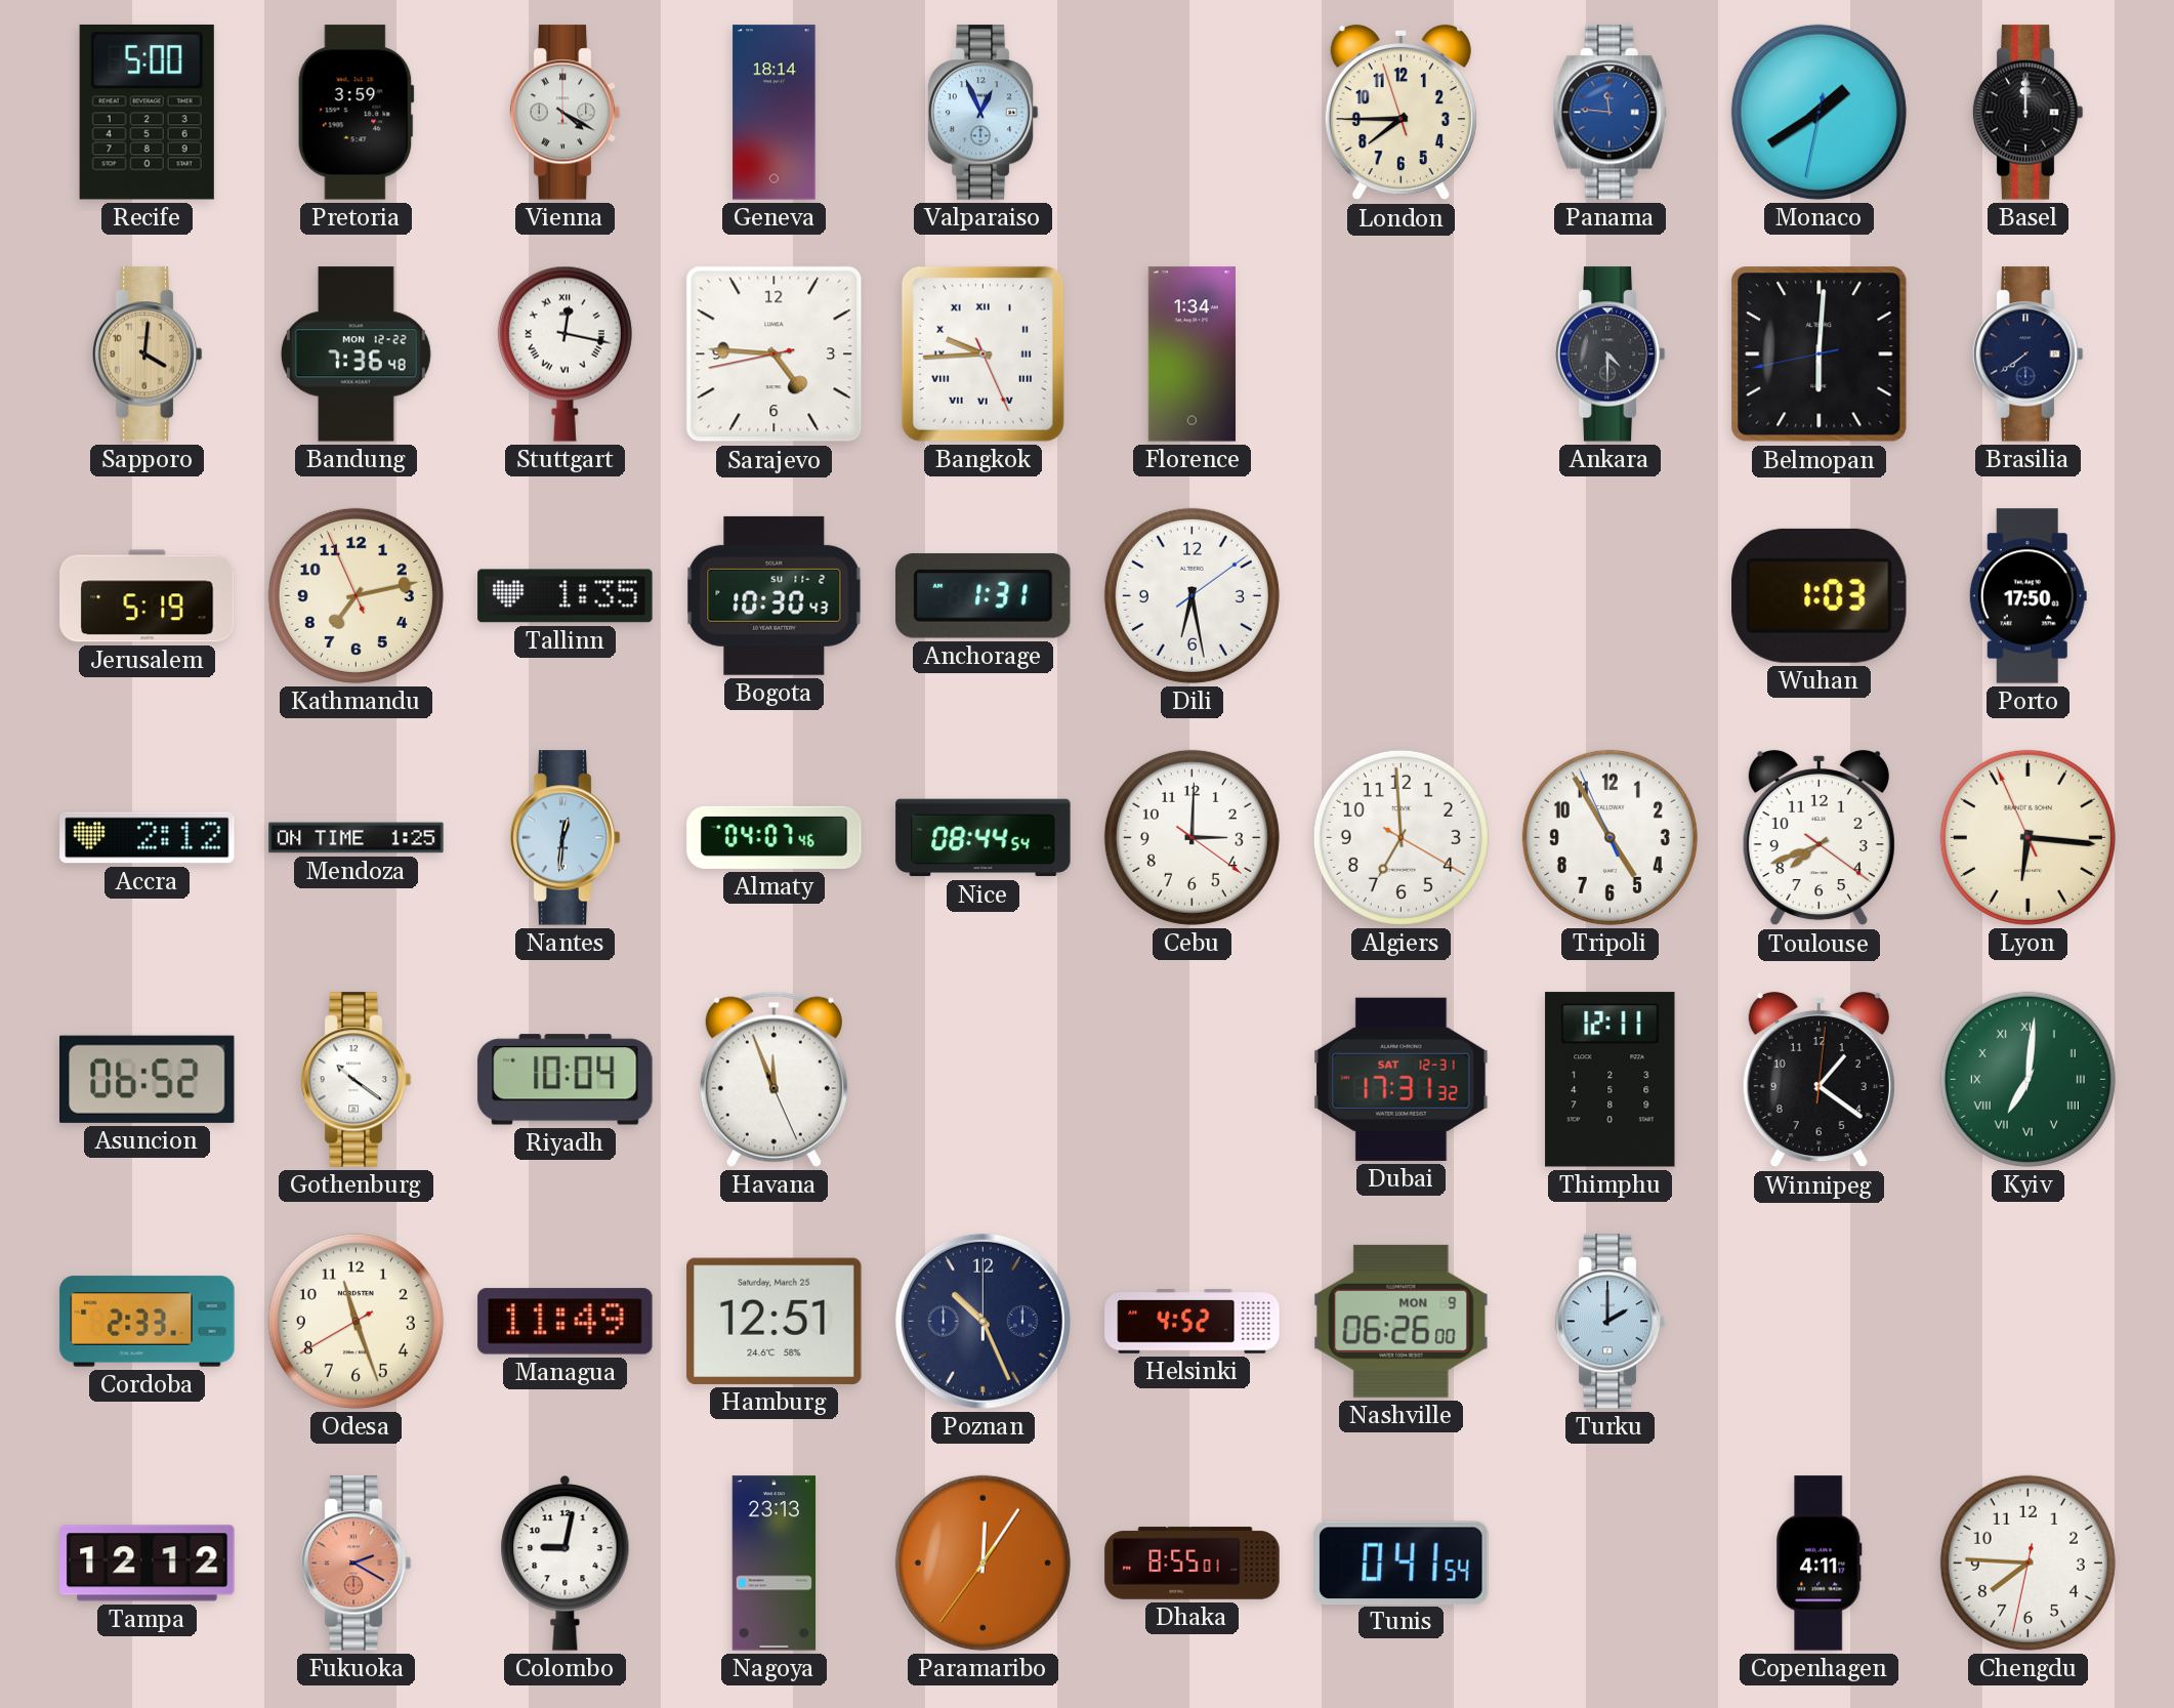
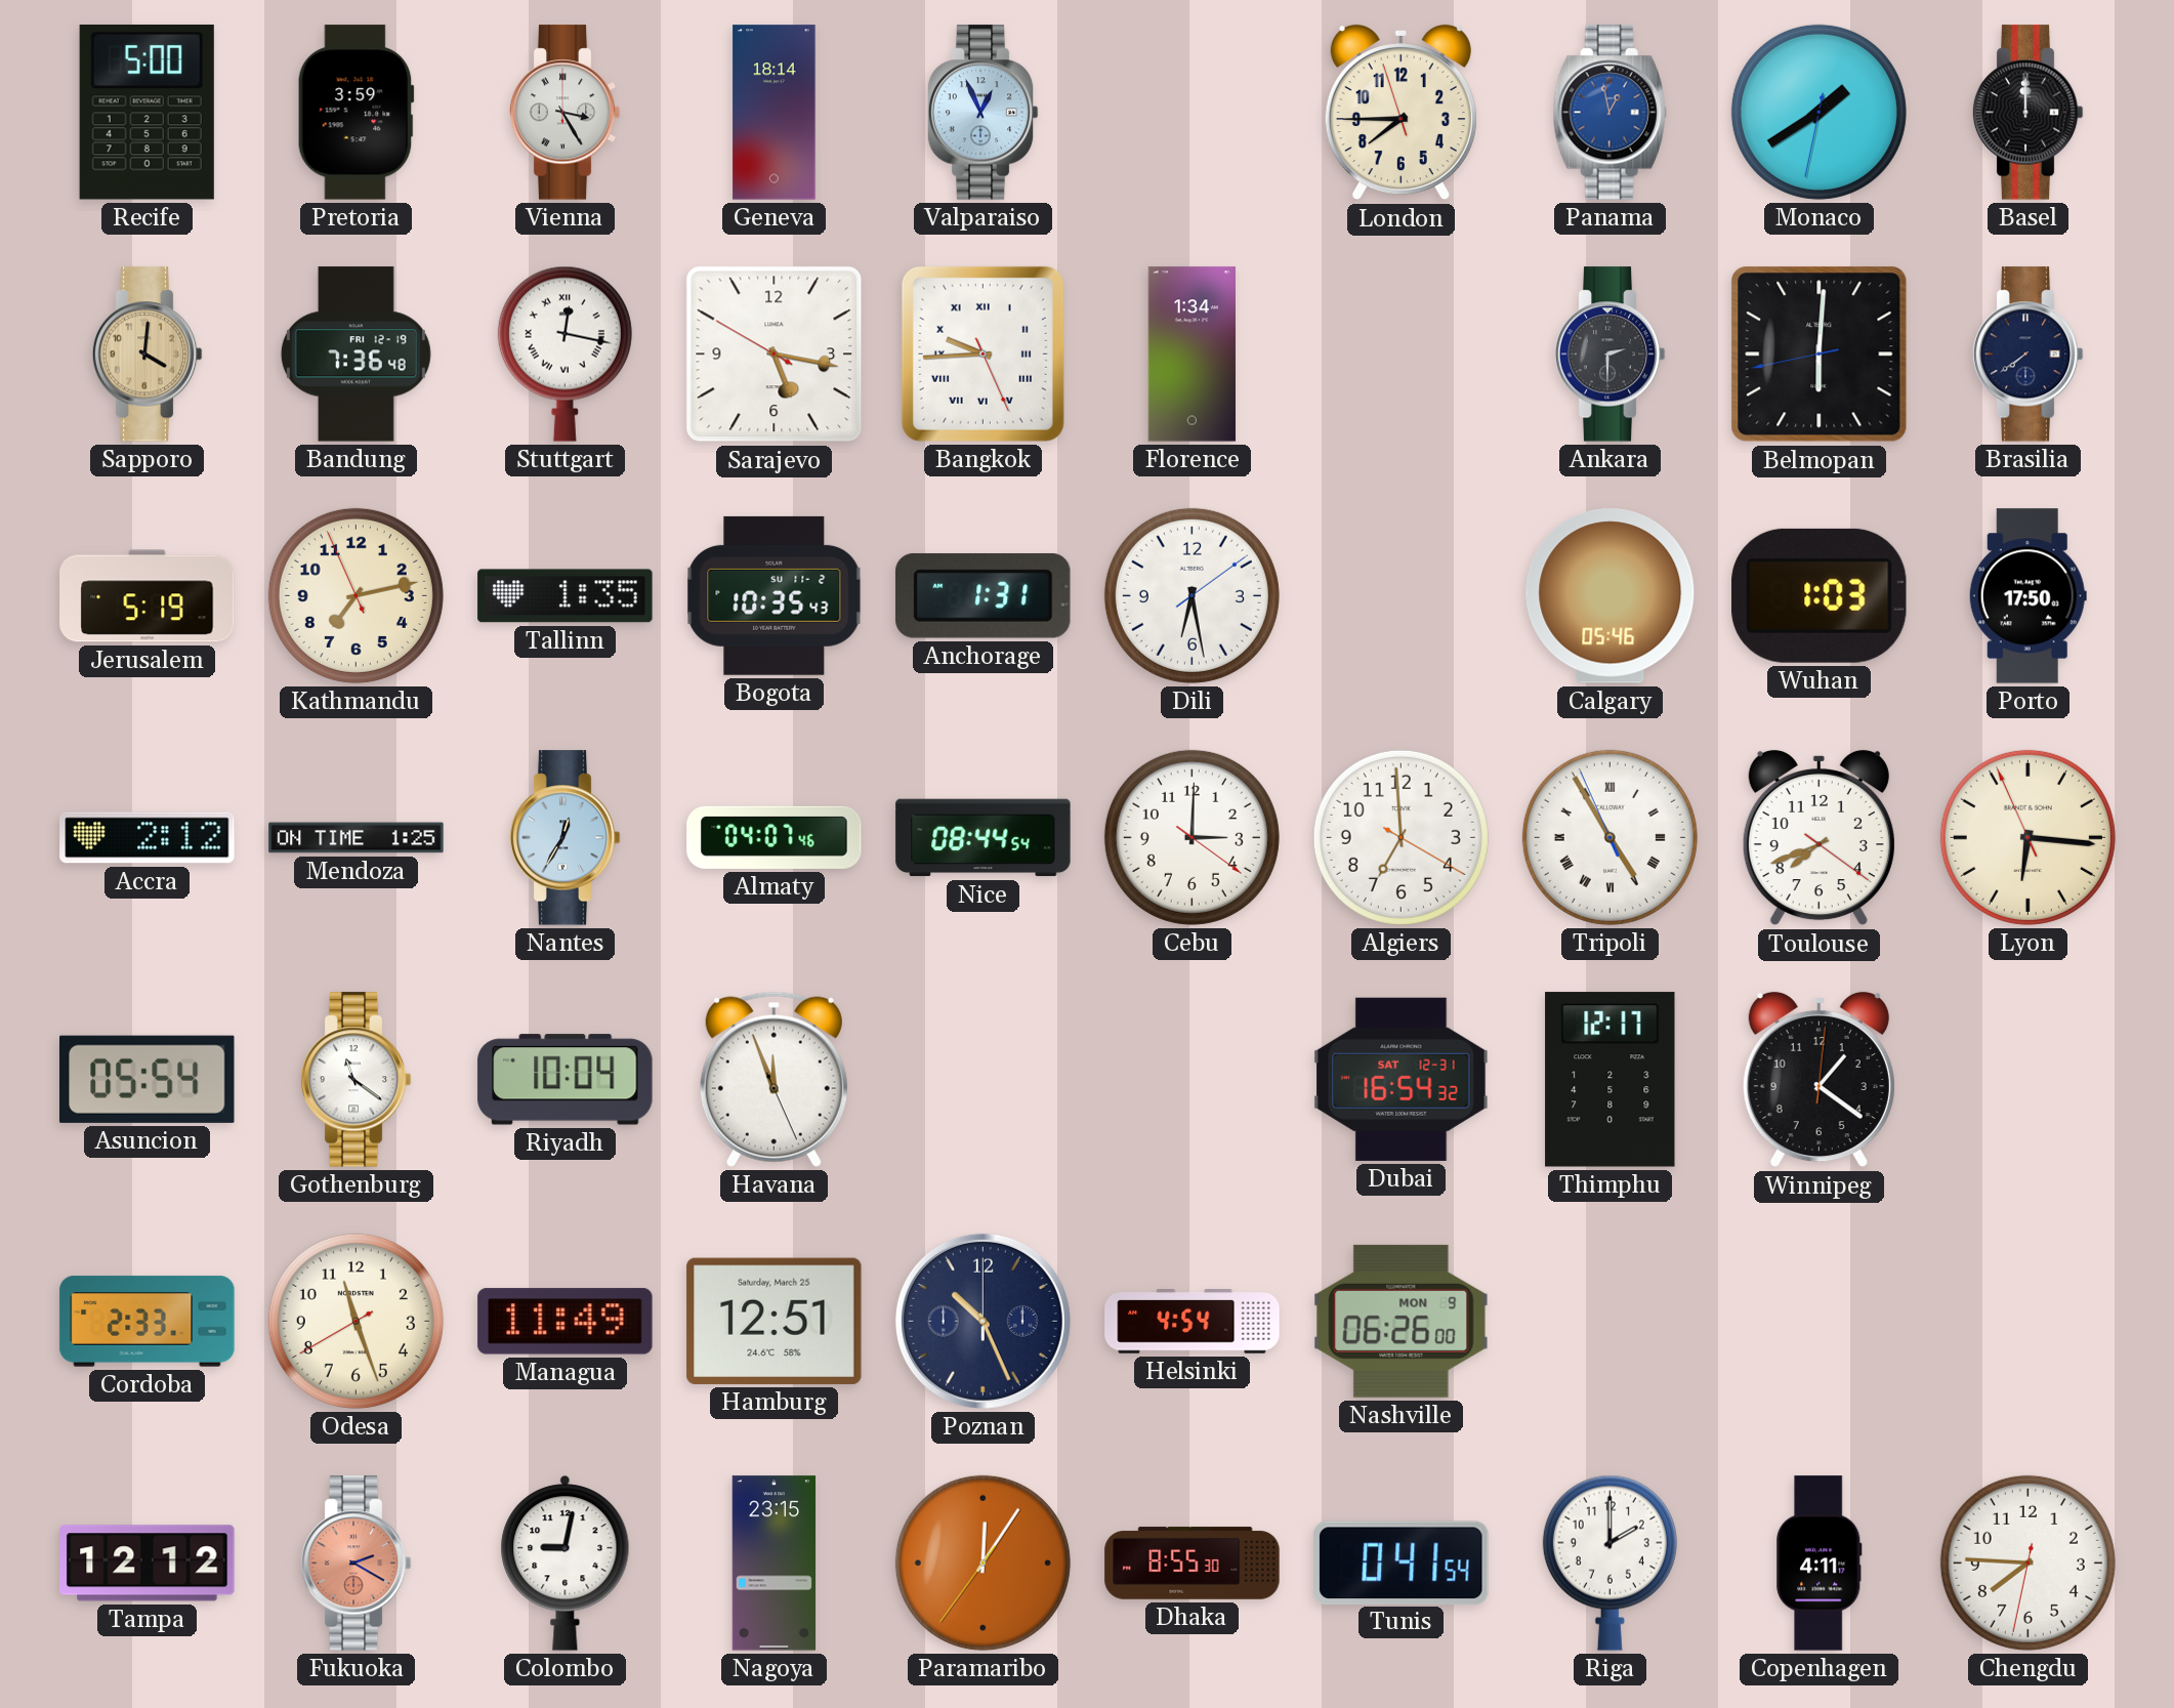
Vienna: 4:20 -> 3:25
Panama: 11:46 -> 12:58
Bandung date: MON 12-22 -> FRI 12-19
Sarajevo: 4:45 -> 5:16
Ankara: 4:30 -> 2:30
Bogota: 10:30 -> 10:35
Calgary: none -> 05:46
Nantes: 12:31 -> 12:35
Tripoli numerals: Arabic -> Roman
Asuncion: 06:52 -> 05:54
Gothenburg: 10:21 -> 11:21
Dubai: 17:31 -> 16:54
Thimphu: 12:11 -> 12:17
Kyiv: 7:01 -> none
Helsinki: 4:52 -> 4:54
Turku: 2:00 -> none
Nagoya: 23:13 -> 23:15
Dhaka: 8:55:01 -> 8:55:30
Riga: none -> 2:00
